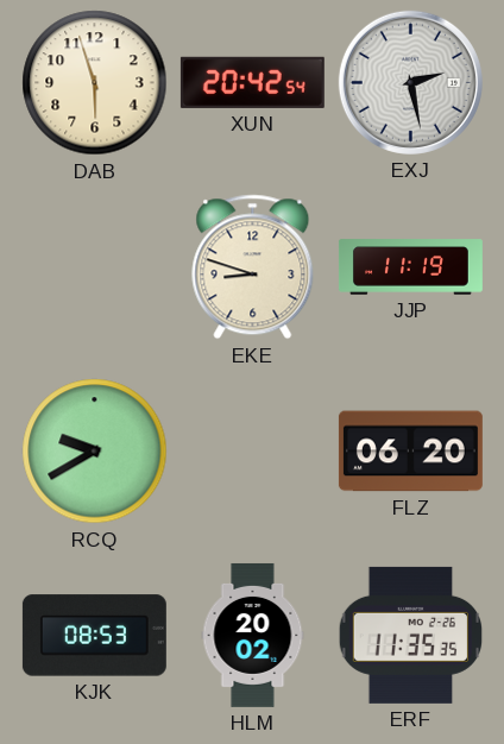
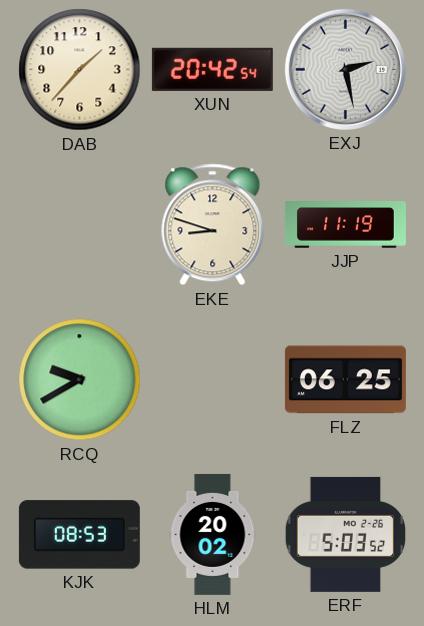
DAB: 5:57 -> 1:37
FLZ: 06:20 -> 06:25
ERF: 11:35 -> 5:03
